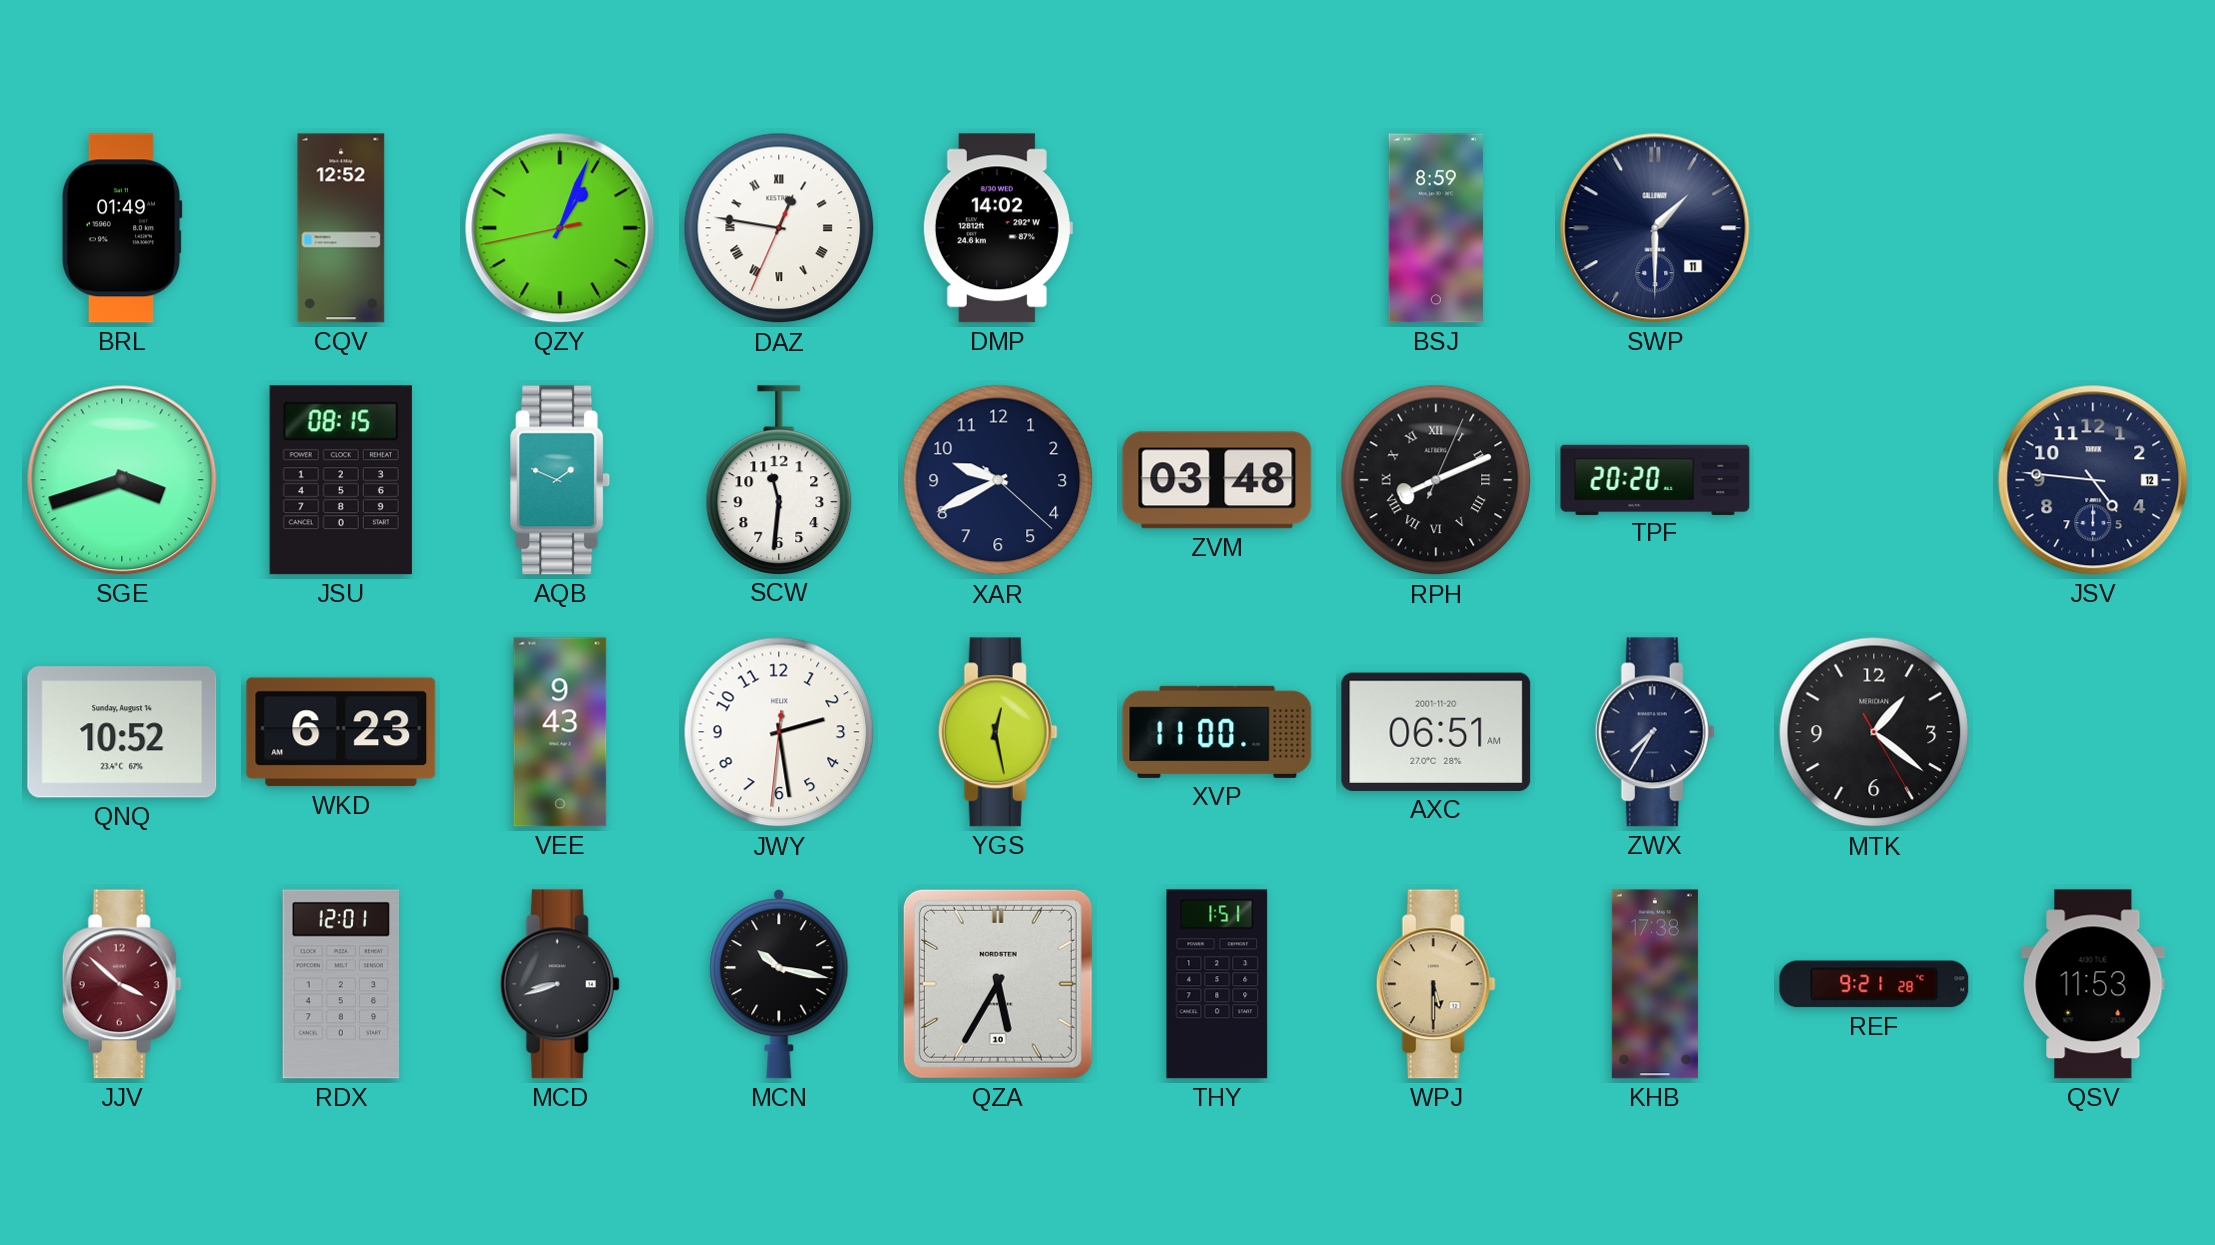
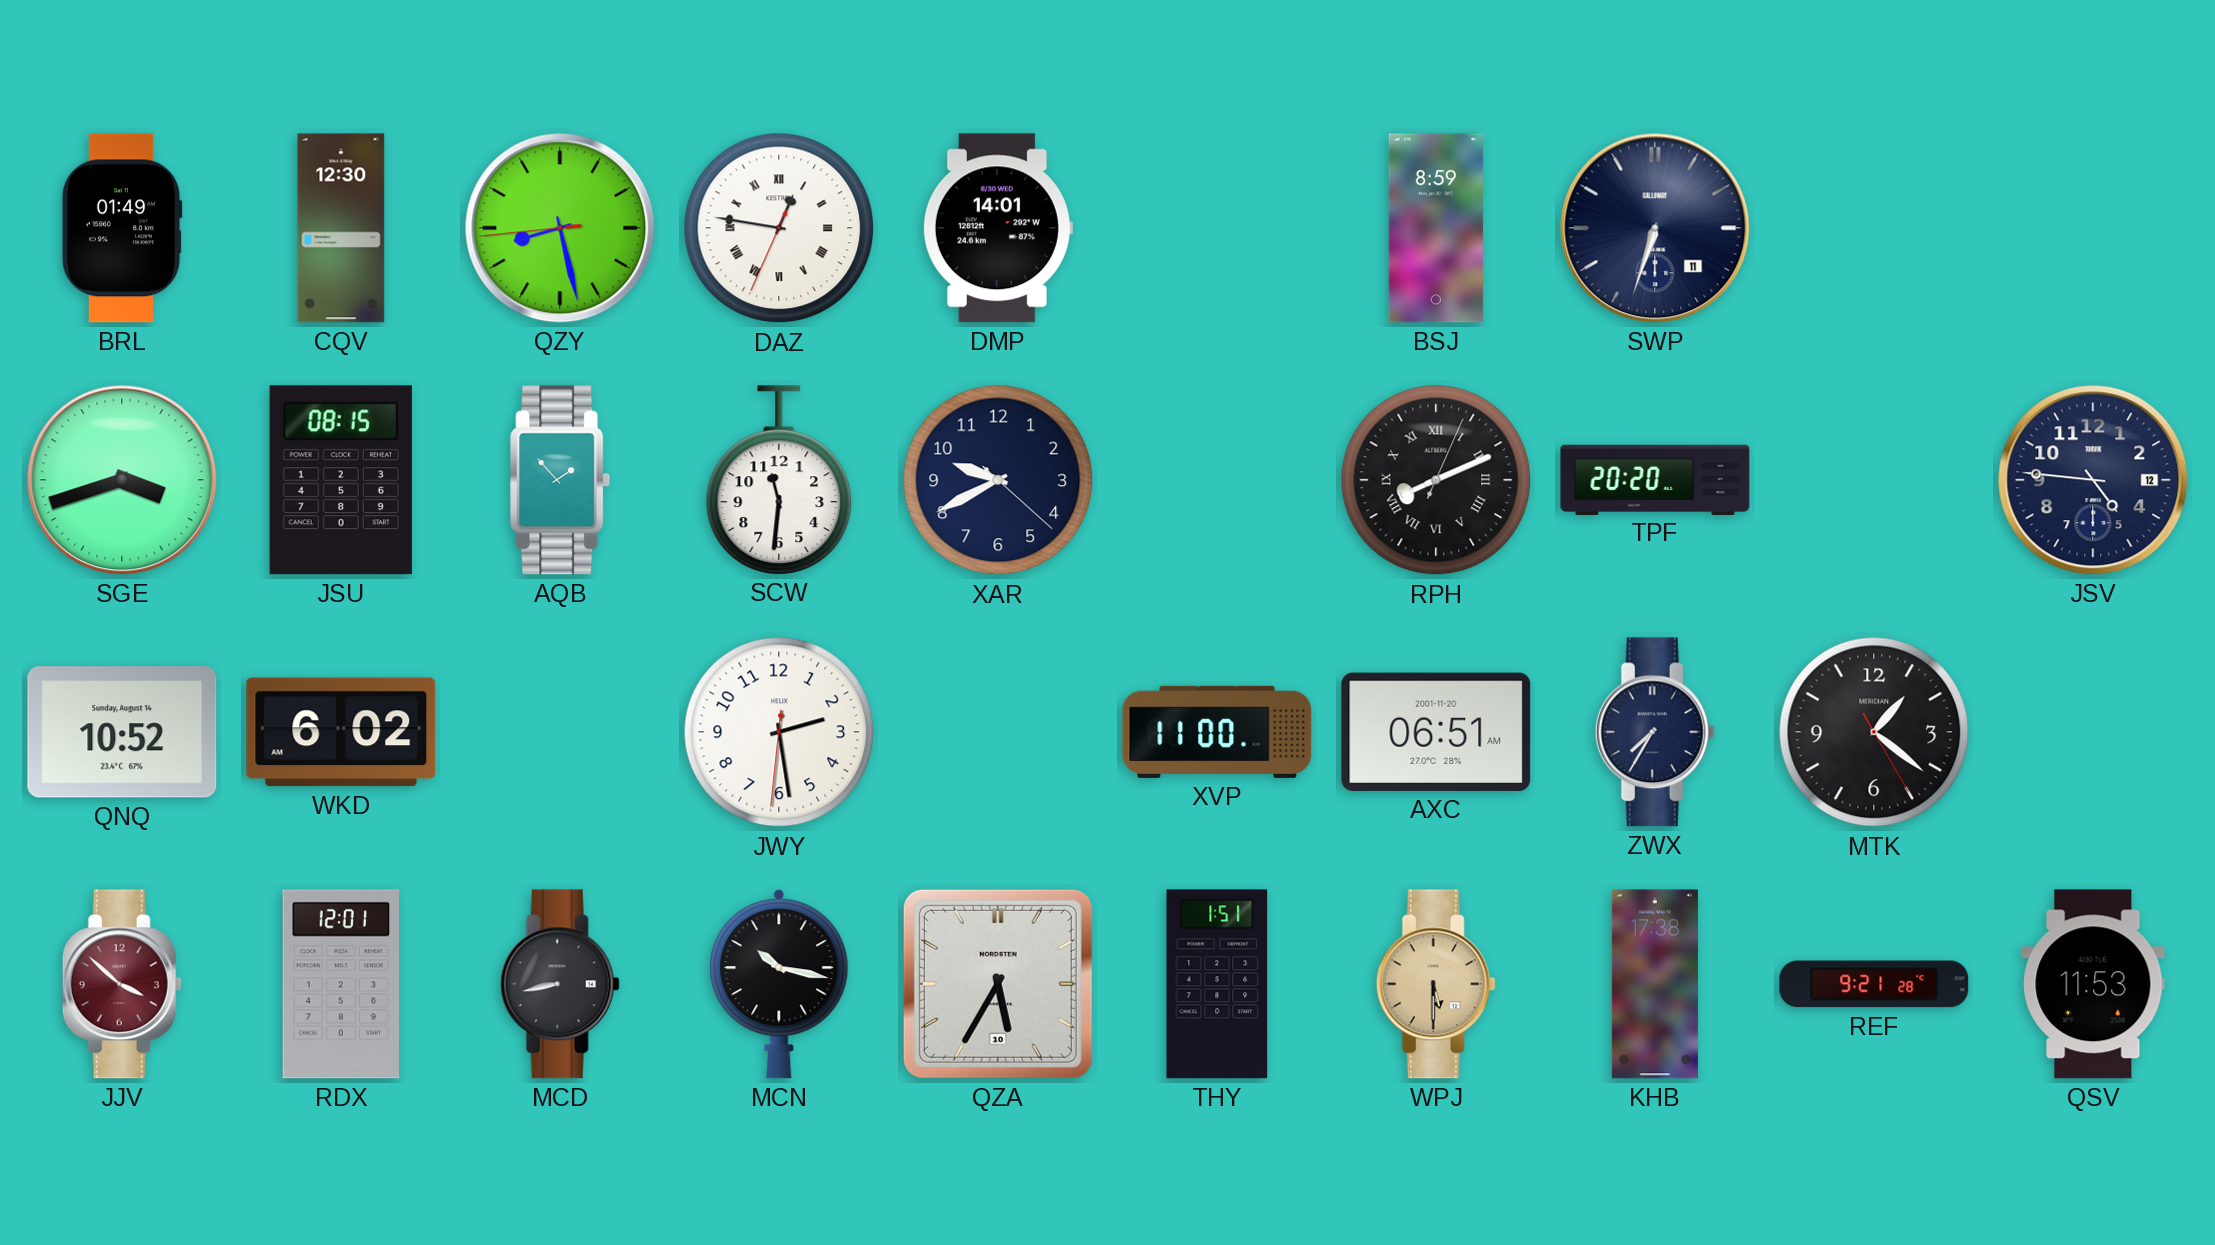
CQV: 12:52 -> 12:30
QZY: 1:03 -> 8:27
DMP: 14:02 -> 14:01
SWP: 1:30 -> 6:33
AQB: 1:49 -> 1:53
ZVM: 03:48 -> none
WKD: 6:23 -> 6:02
VEE: 9:43 -> none
YGS: 12:28 -> none
MCD: 8:42 -> 8:43
